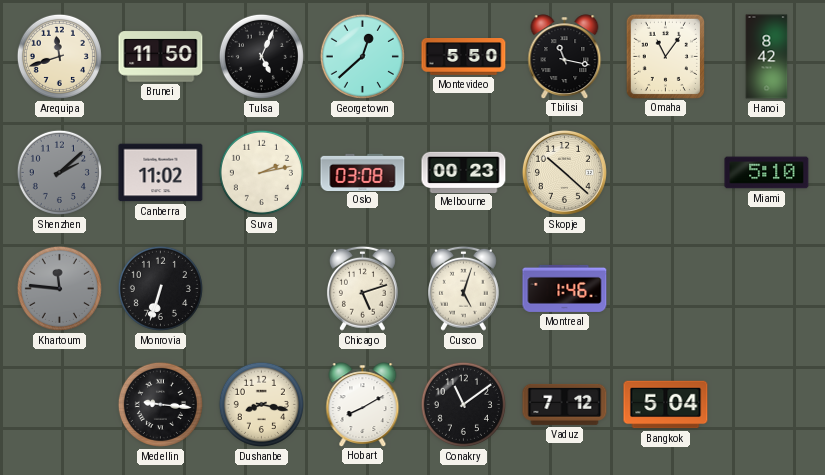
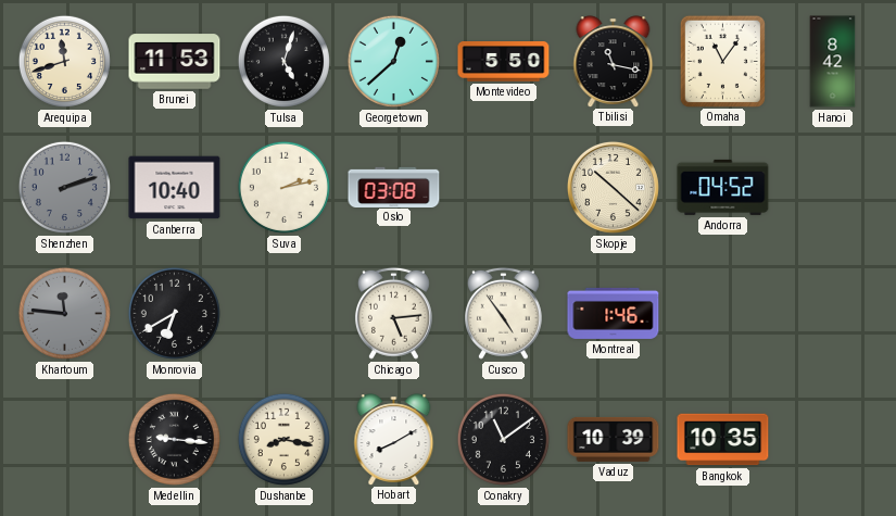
Brunei: 11:50 -> 11:53
Tulsa: 5:04 -> 5:03
Shenzhen: 2:08 -> 2:12
Canberra: 11:02 -> 10:40
Melbourne: 00:23 -> none
Andorra: none -> 04:52
Miami: 5:10 -> none
Monrovia: 6:33 -> 6:40
Chicago: 5:12 -> 5:14
Cusco: 5:03 -> 4:54
Vaduz: 7:12 -> 10:39
Bangkok: 5:04 -> 10:35
